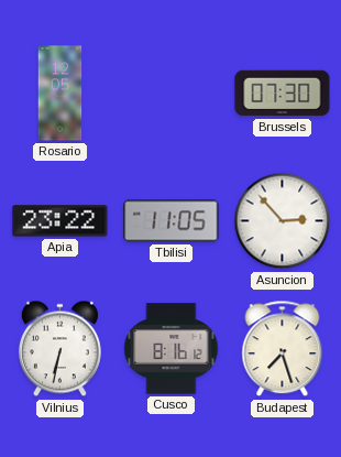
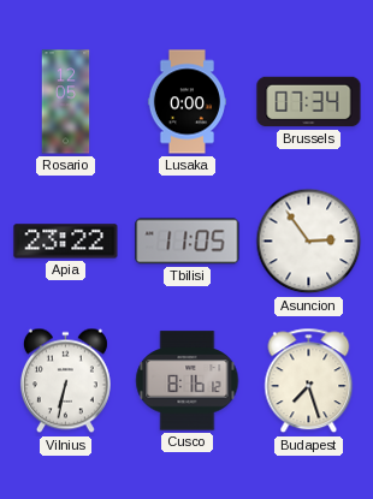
Lusaka: none -> 0:00
Brussels: 07:30 -> 07:34
Asuncion: 2:53 -> 2:54
